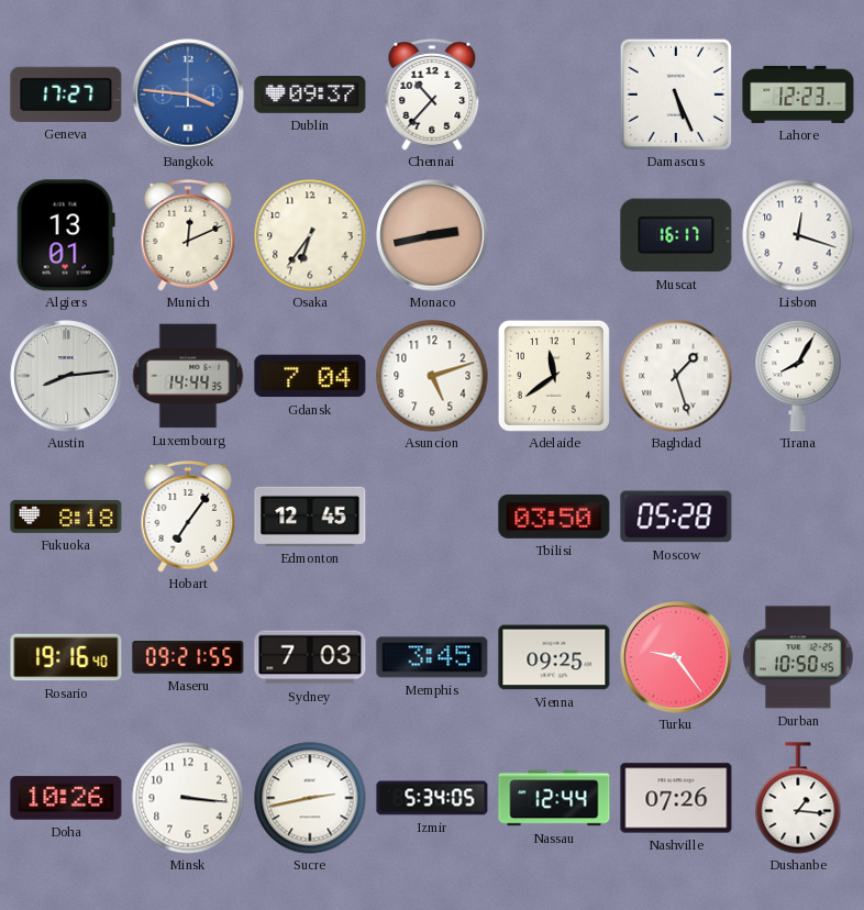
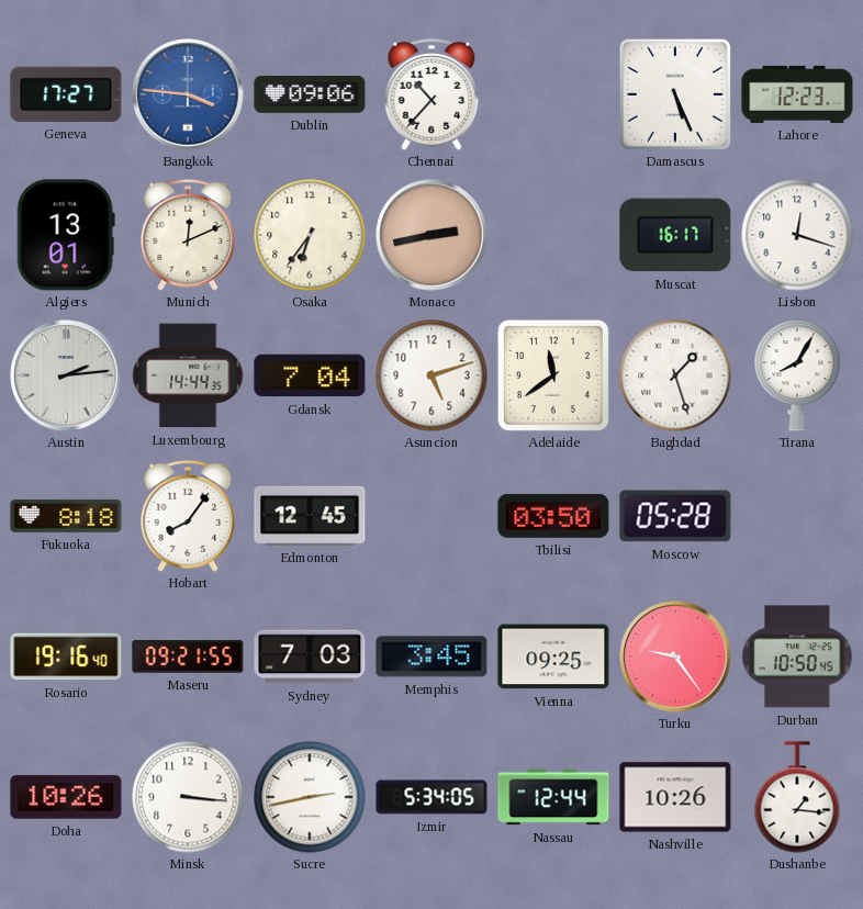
Dublin: 09:37 -> 09:06
Austin: 8:14 -> 2:14
Hobart: 7:06 -> 8:06
Nashville: 07:26 -> 10:26
